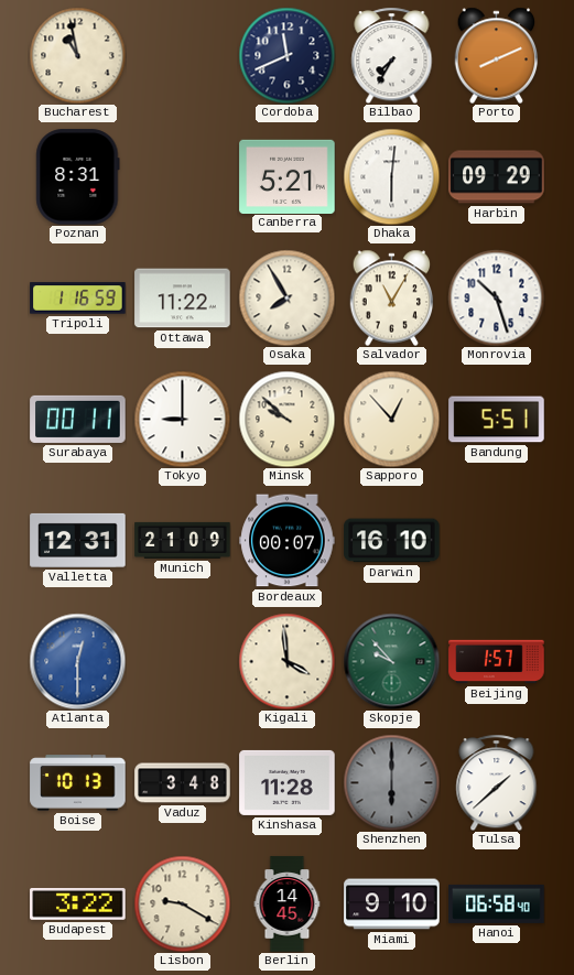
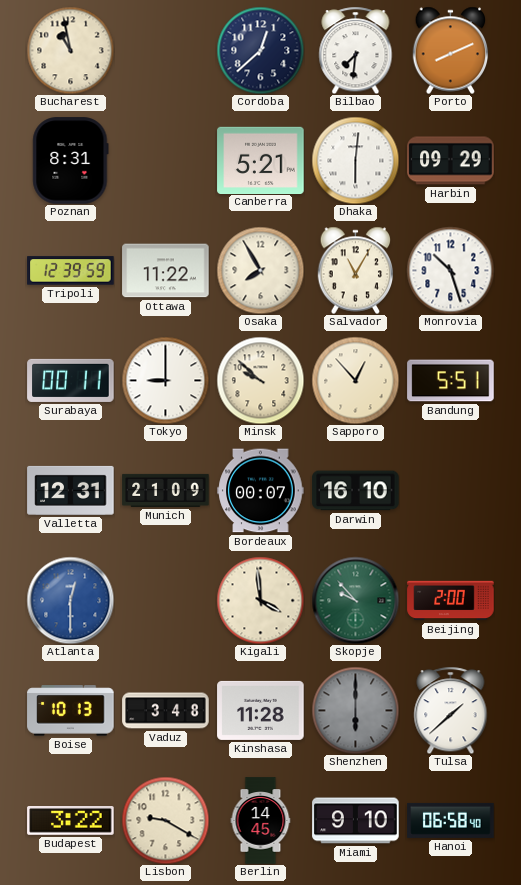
Cordoba: 11:41 -> 12:38
Bilbao: 7:35 -> 7:31
Tripoli: 1:16 -> 12:39
Beijing: 1:57 -> 2:00
